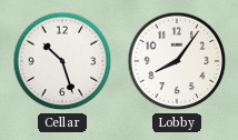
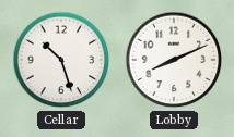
Lobby: 8:06 -> 8:11
